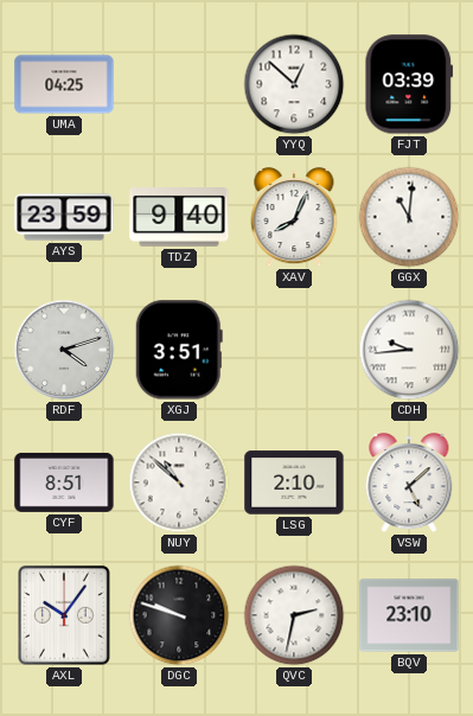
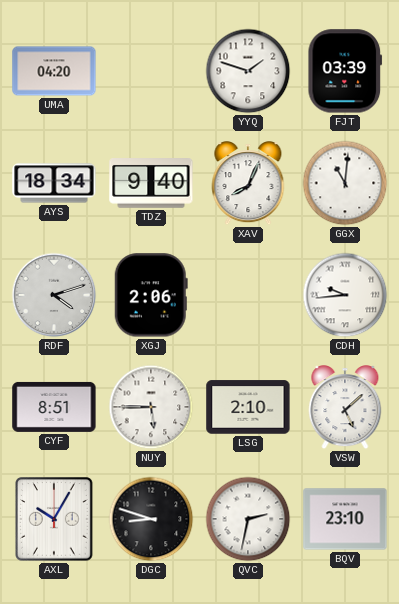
UMA: 04:25 -> 04:20
YYQ: 12:52 -> 1:48
AYS: 23:59 -> 18:34
XGJ: 3:51 -> 2:06
NUY: 10:52 -> 5:45
AXL: 10:06 -> 10:05
DGC: 9:48 -> 8:48
